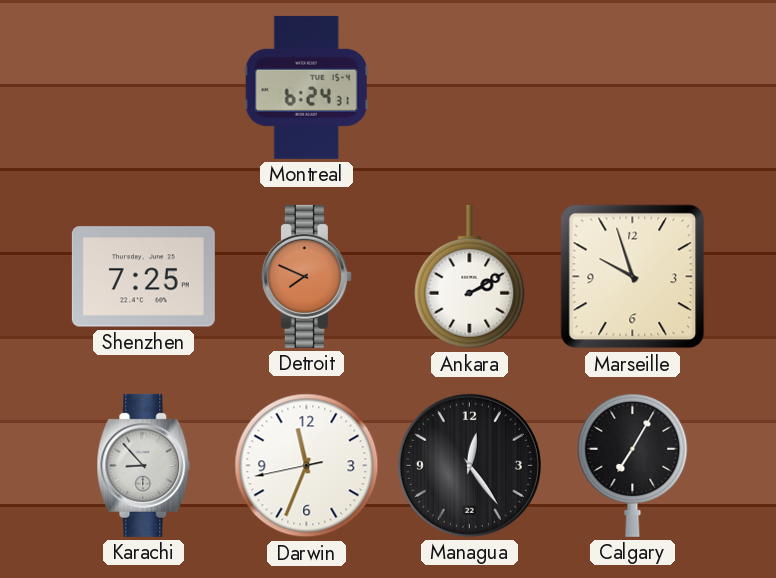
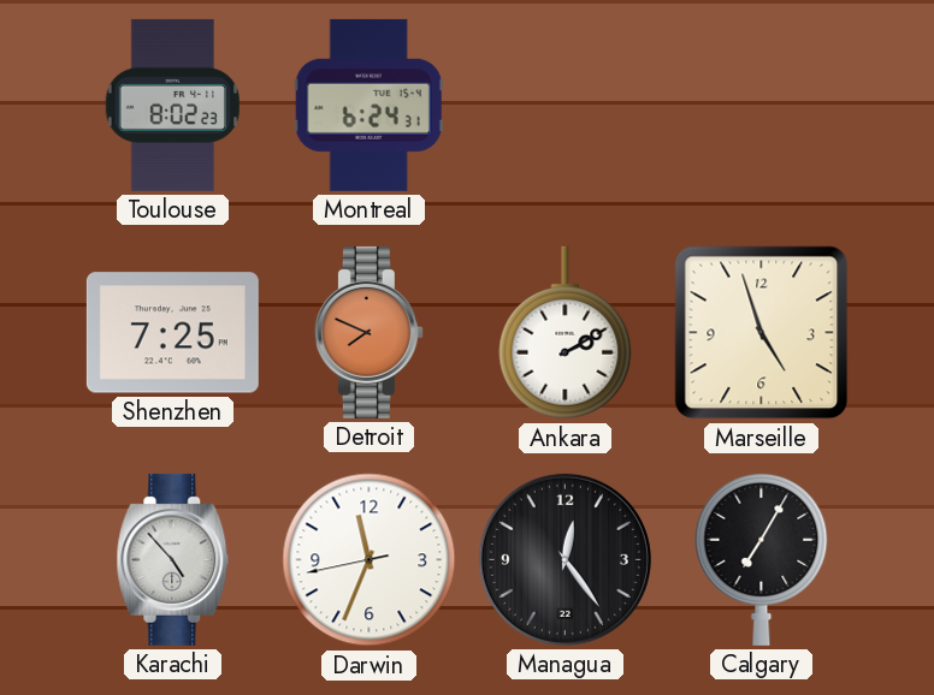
Toulouse: none -> 8:02
Marseille: 9:57 -> 4:57
Karachi: 8:53 -> 4:53
